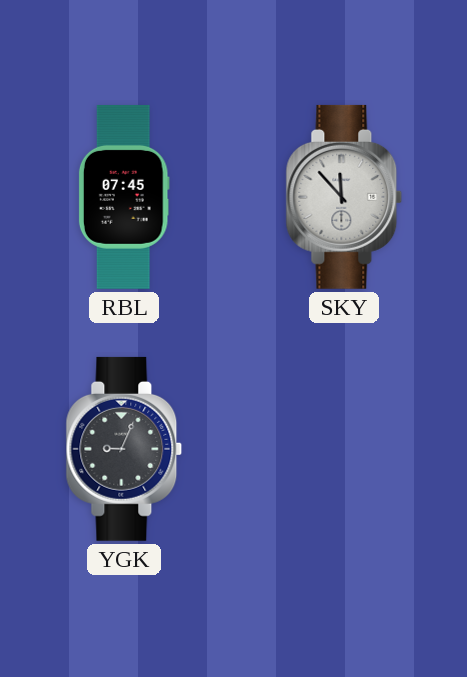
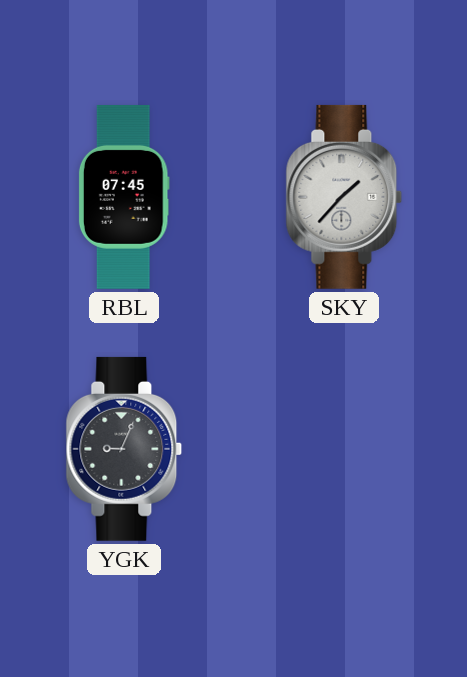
SKY: 11:53 -> 1:37
